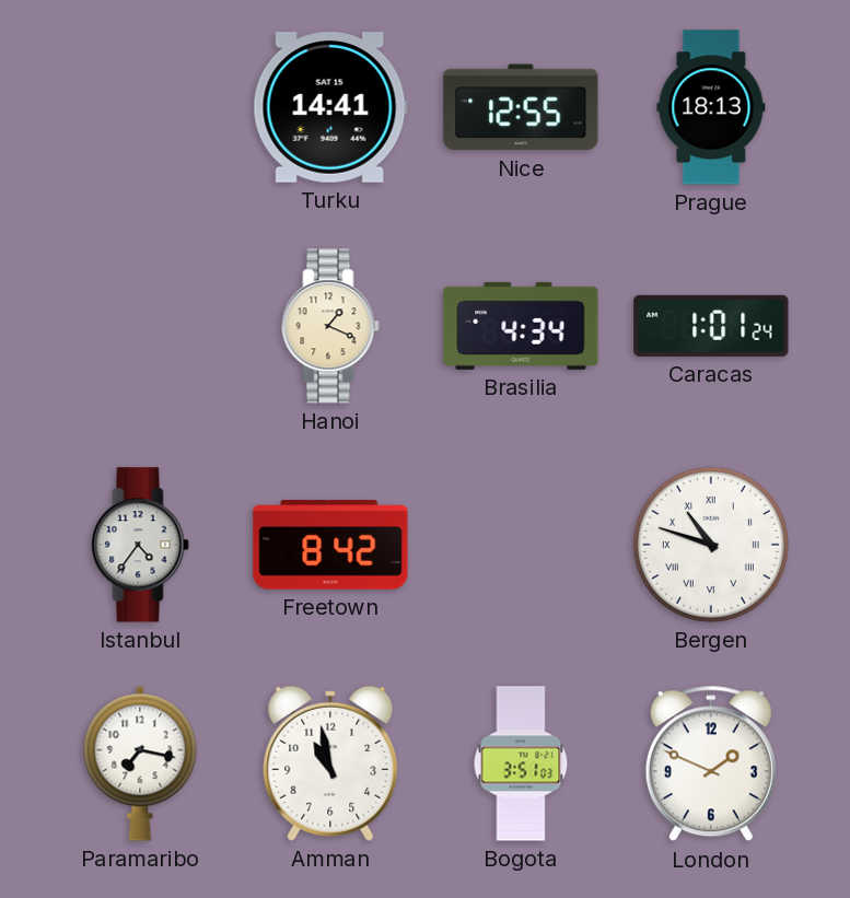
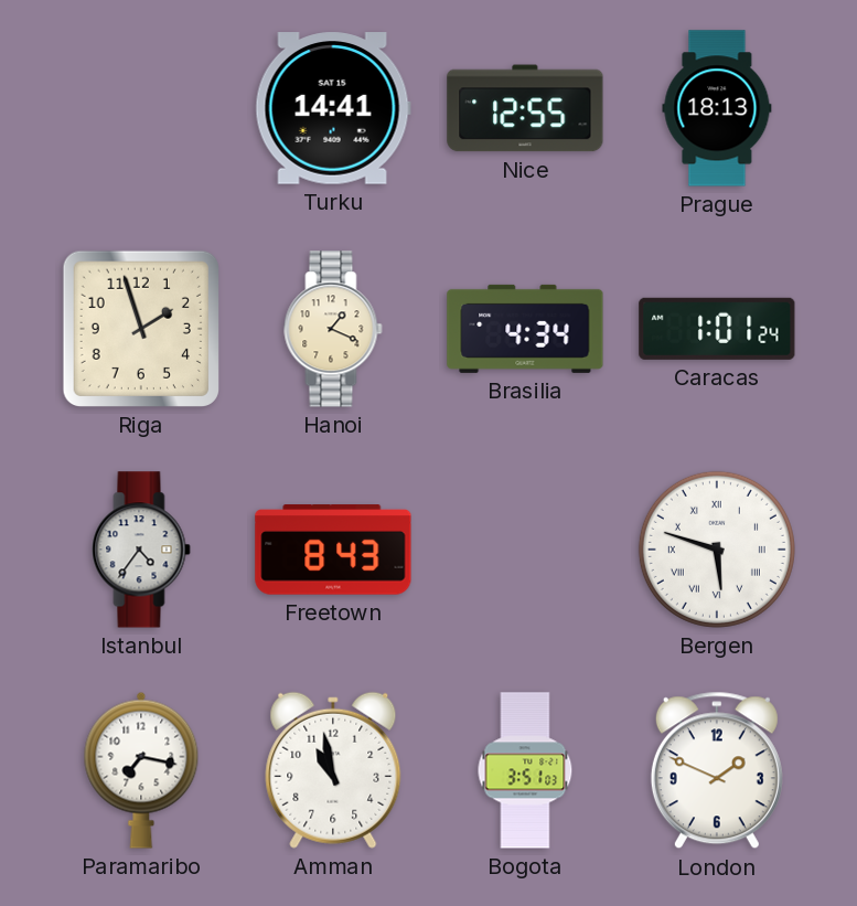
Riga: none -> 1:57
Freetown: 8:42 -> 8:43
Bergen: 10:48 -> 5:48
